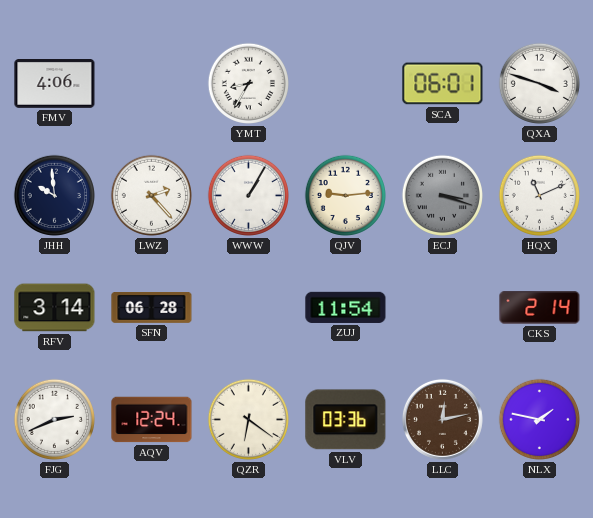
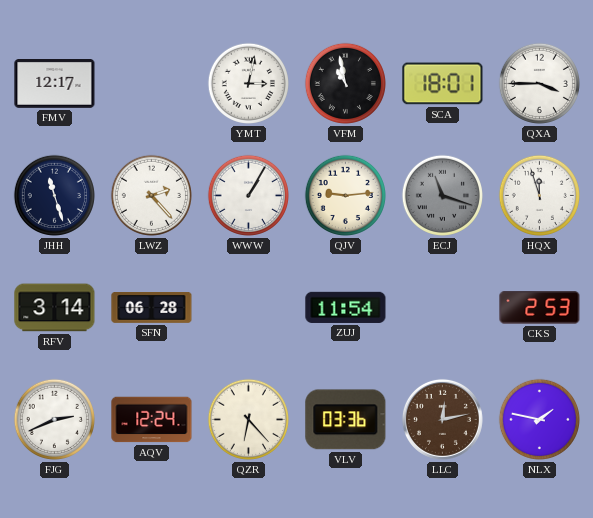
FMV: 4:06 -> 12:17
YMT: 8:35 -> 3:02
VFM: none -> 10:58
SCA: 06:01 -> 18:01
QXA: 3:48 -> 3:45
JHH: 9:59 -> 11:27
ECJ: 3:18 -> 11:18
HQX: 11:11 -> 11:57
CKS: 2:14 -> 2:53
QZR: 6:21 -> 6:23
